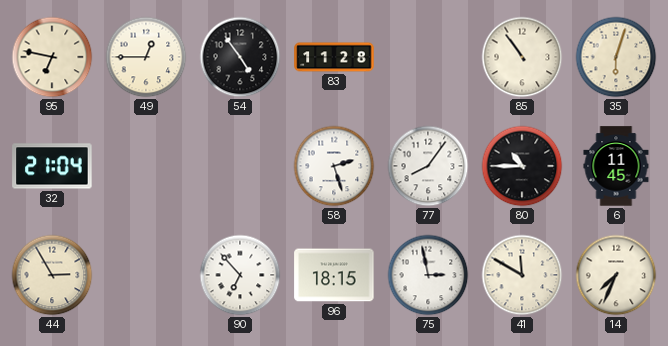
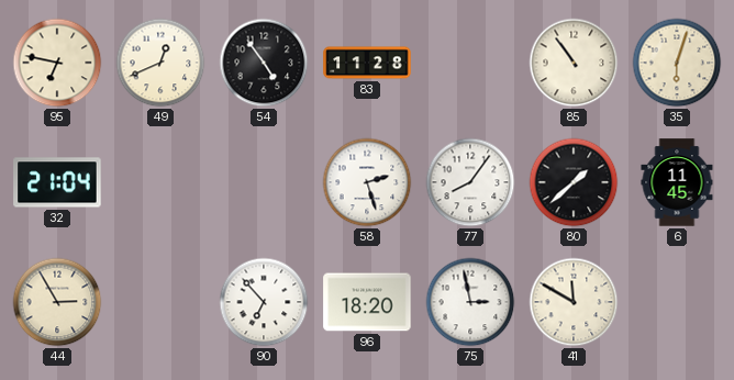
49: 12:45 -> 12:41
80: 10:45 -> 1:38
96: 18:15 -> 18:20
14: 7:34 -> none
